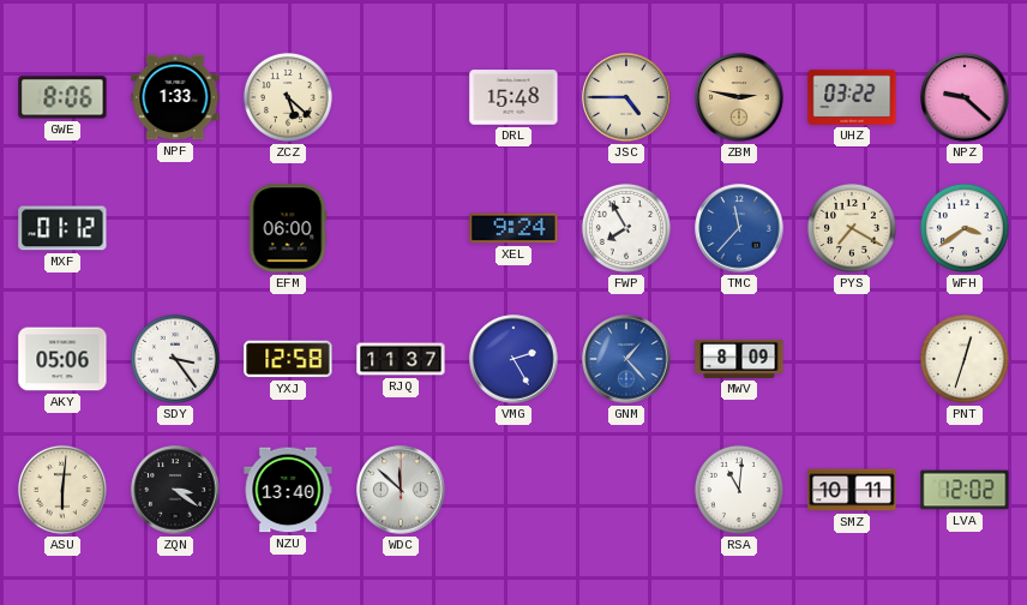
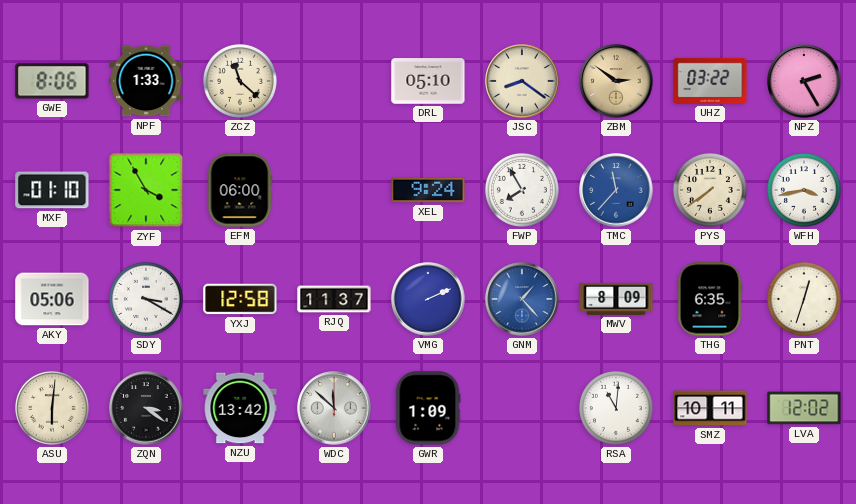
ZCZ: 5:22 -> 11:22
DRL: 15:48 -> 05:10
JSC: 4:45 -> 8:21
ZBM: 2:47 -> 2:51
NPZ: 9:22 -> 2:25
MXF: 01:12 -> 01:10
ZYF: none -> 3:55
PYS: 7:20 -> 7:39
WFH: 3:39 -> 3:43
SDY: 3:24 -> 3:20
VMG: 2:25 -> 2:11
THG: none -> 6:35
NZU: 13:40 -> 13:42
GWR: none -> 1:09
